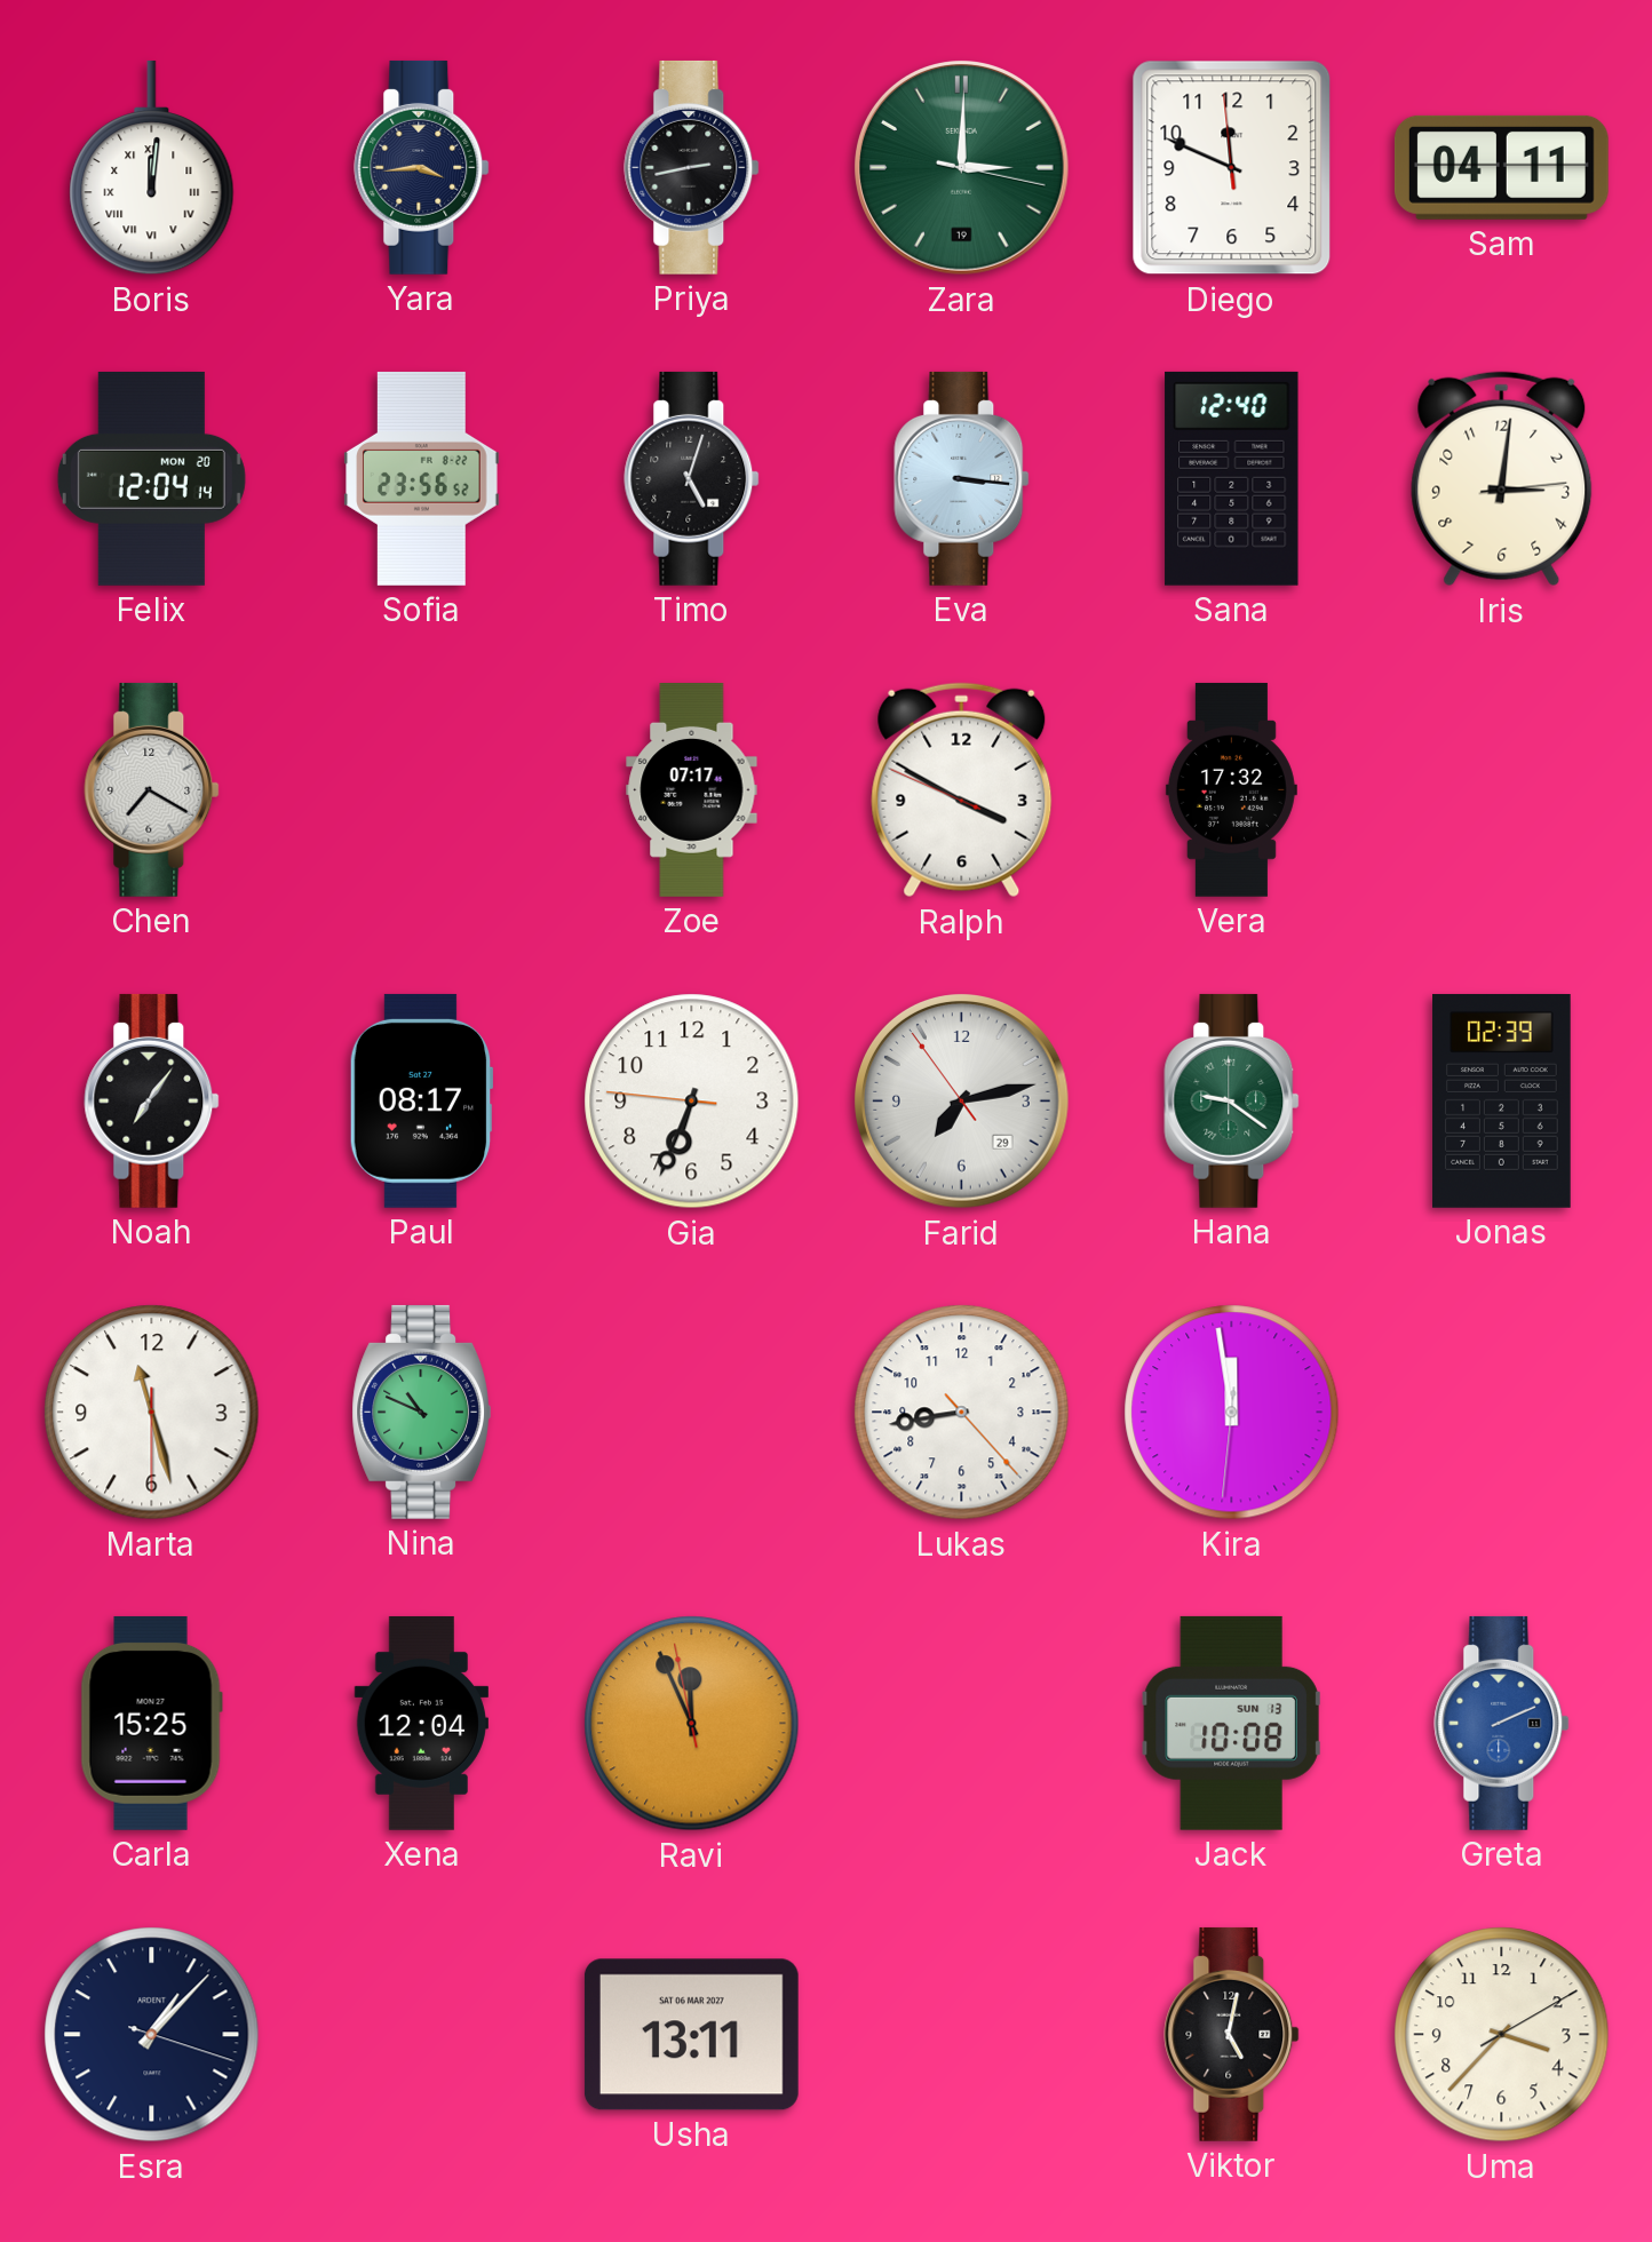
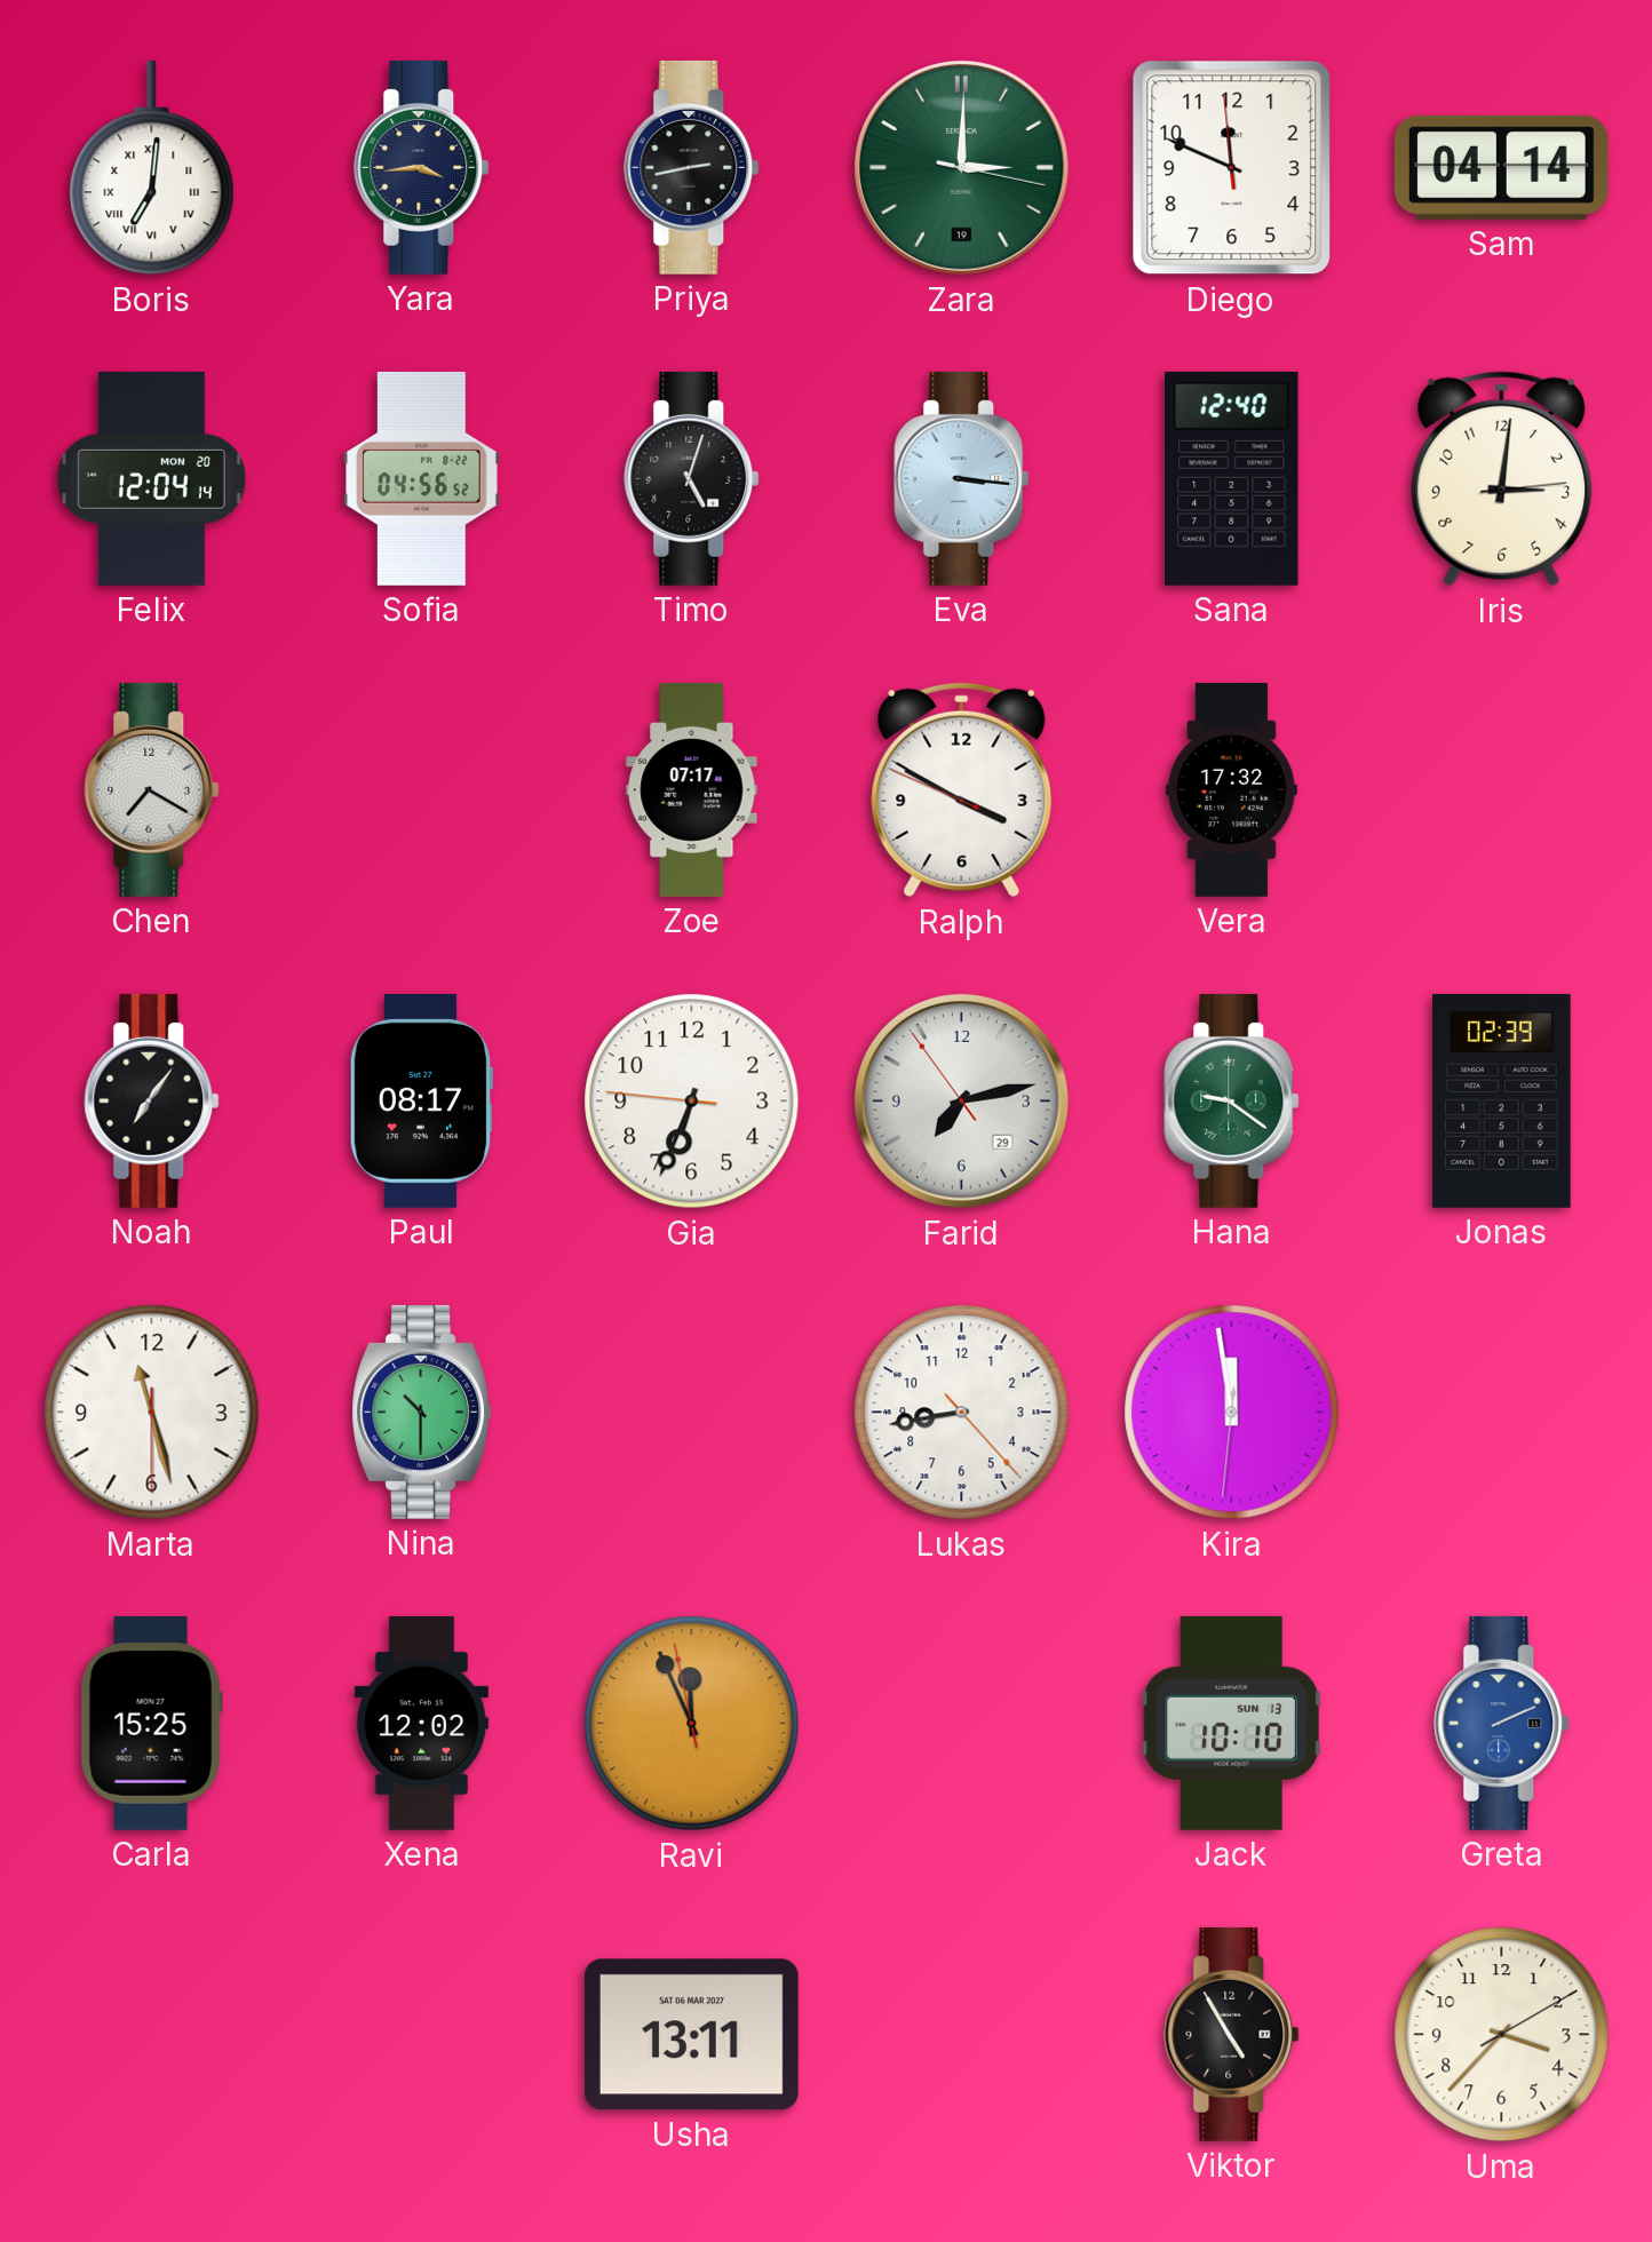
Boris: 12:01 -> 7:01
Sam: 04:11 -> 04:14
Sofia: 23:56 -> 04:56
Nina: 10:49 -> 10:30
Xena: 12:04 -> 12:02
Jack: 10:08 -> 10:10
Esra: 1:07 -> none
Viktor: 5:02 -> 4:55
